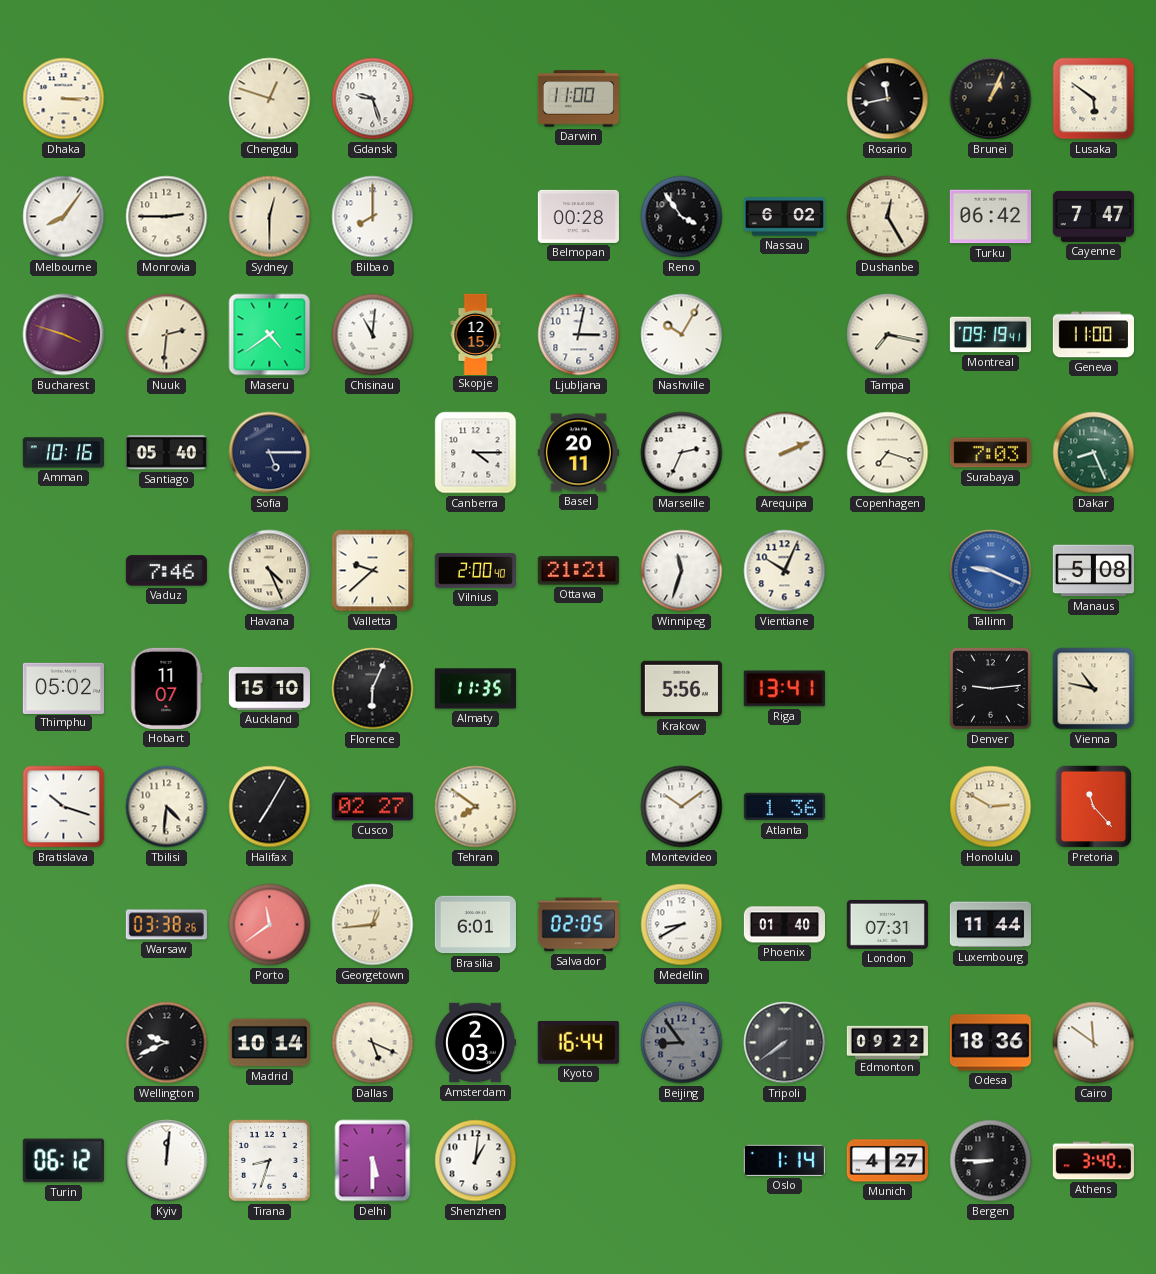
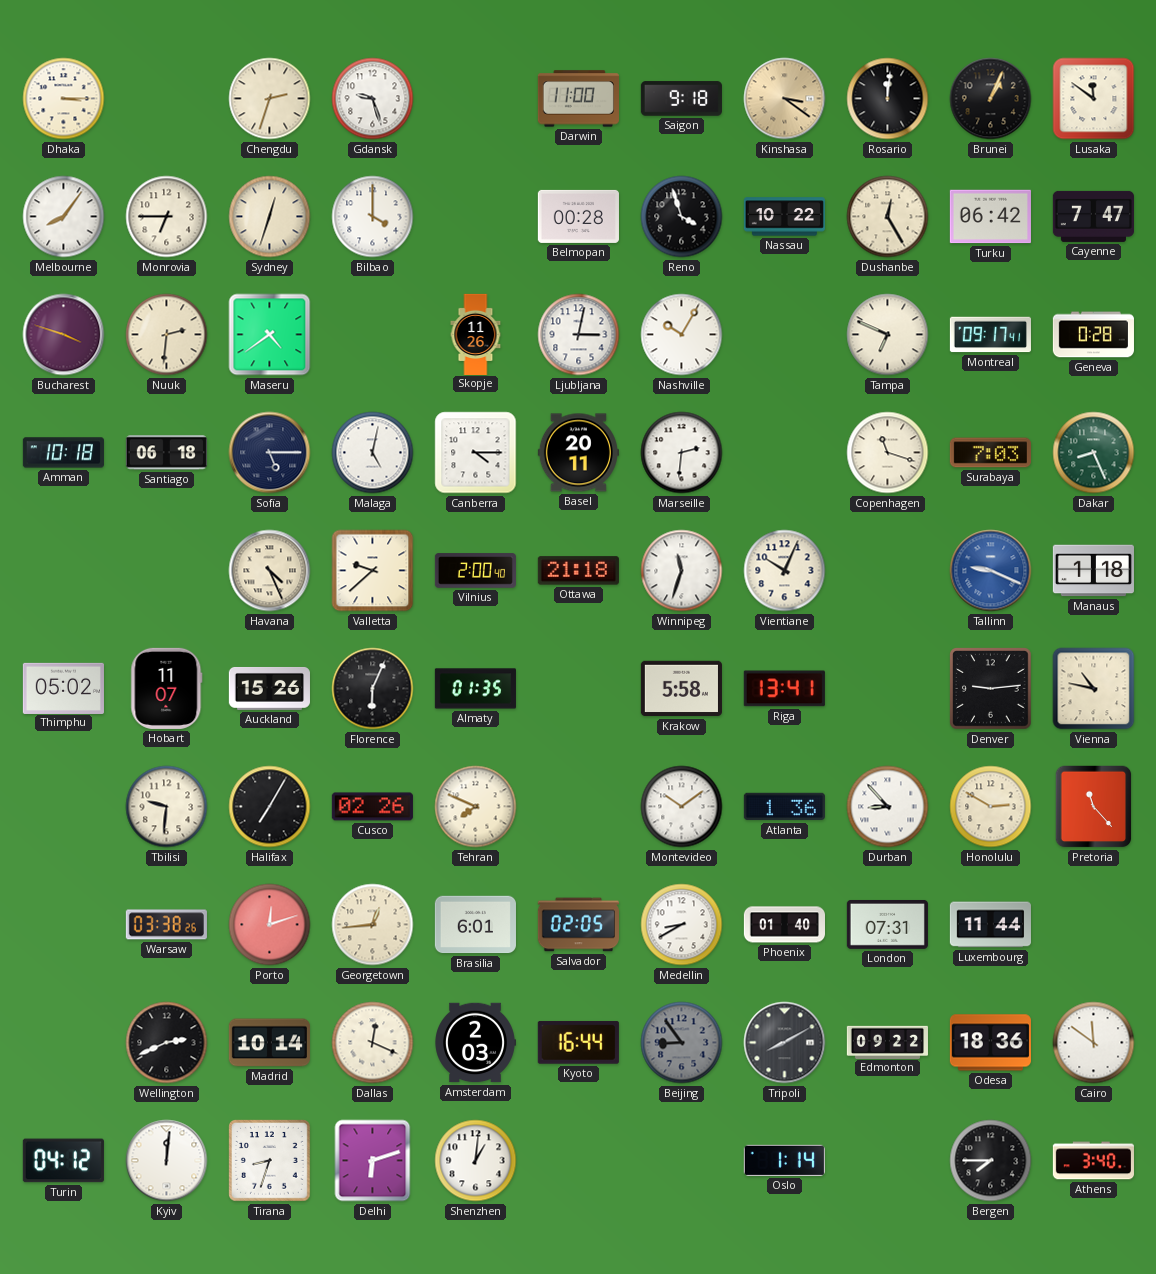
Chengdu: 12:48 -> 2:33
Saigon: none -> 9:18
Kinshasa: none -> 3:21
Rosario: 11:43 -> 12:01
Lusaka: 5:51 -> 11:51
Monrovia: 2:45 -> 6:45
Sydney: 12:30 -> 12:33
Bilbao: 8:00 -> 4:00
Reno: 3:54 -> 3:57
Nassau: 6:02 -> 10:22
Chisinau: 11:01 -> none
Skopje: 12:15 -> 11:26
Tampa: 7:17 -> 6:49
Montreal: 09:19 -> 09:17
Geneva: 11:00 -> 0:28
Amman: 10:16 -> 10:18
Santiago: 05:40 -> 06:18
Malaga: none -> 5:02
Marseille: 2:34 -> 2:31
Arequipa: 2:11 -> none
Copenhagen: 7:18 -> 11:18
Vaduz: 7:46 -> none
Ottawa: 21:21 -> 21:18
Manaus: 5:08 -> 1:18
Auckland: 15:10 -> 15:26
Almaty: 11:35 -> 01:35
Krakow: 5:56 -> 5:58
Bratislava: 10:18 -> none
Tbilisi: 4:31 -> 9:31
Cusco: 02:27 -> 02:26
Tehran: 7:51 -> 7:49
Durban: none -> 8:53
Porto: 11:39 -> 12:12
Wellington: 9:41 -> 2:41
Dallas: 5:19 -> 12:19
Tripoli: 7:39 -> 8:10
Turin: 06:12 -> 04:12
Delhi: 5:30 -> 6:12
Munich: 4:27 -> none
Bergen: 8:45 -> 7:45
